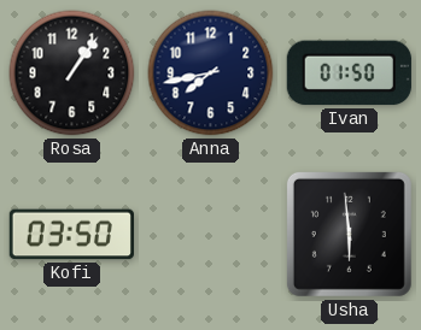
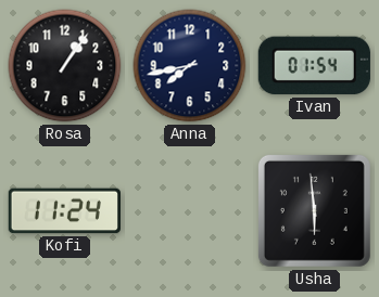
Ivan: 01:50 -> 01:54
Kofi: 03:50 -> 11:24
